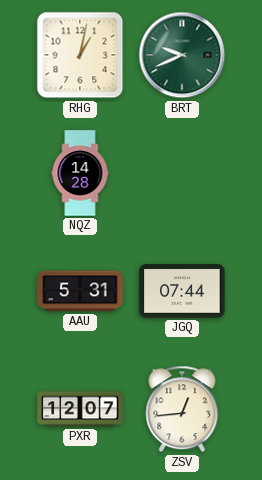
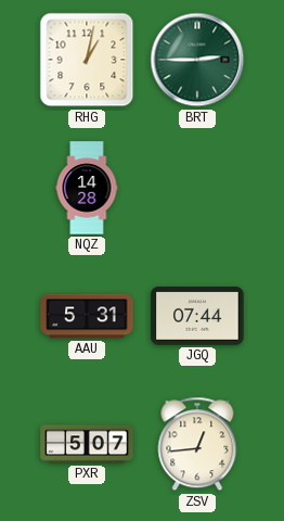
BRT: 9:41 -> 2:45
PXR: 12:07 -> 5:07
